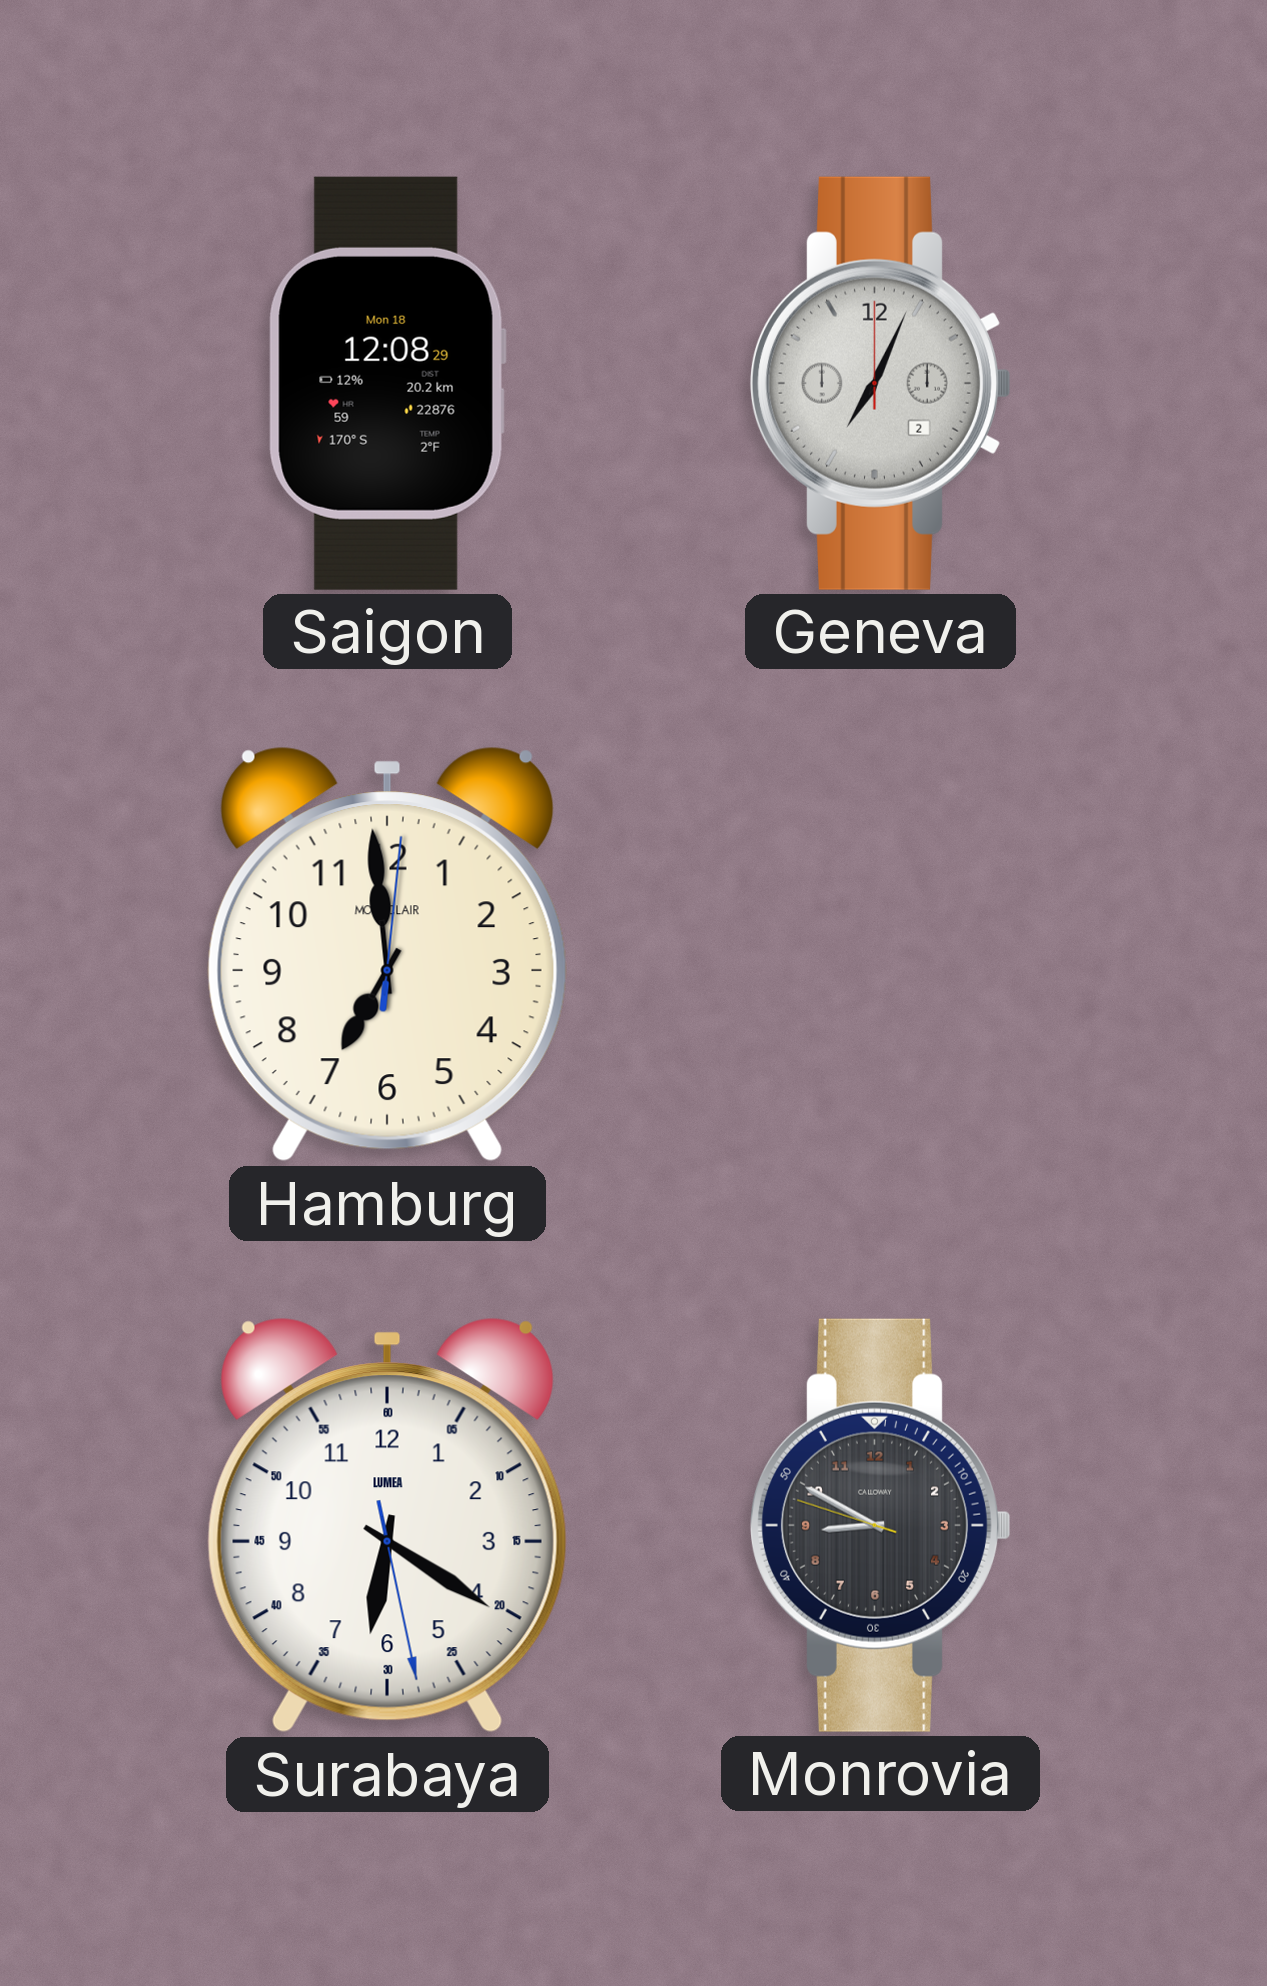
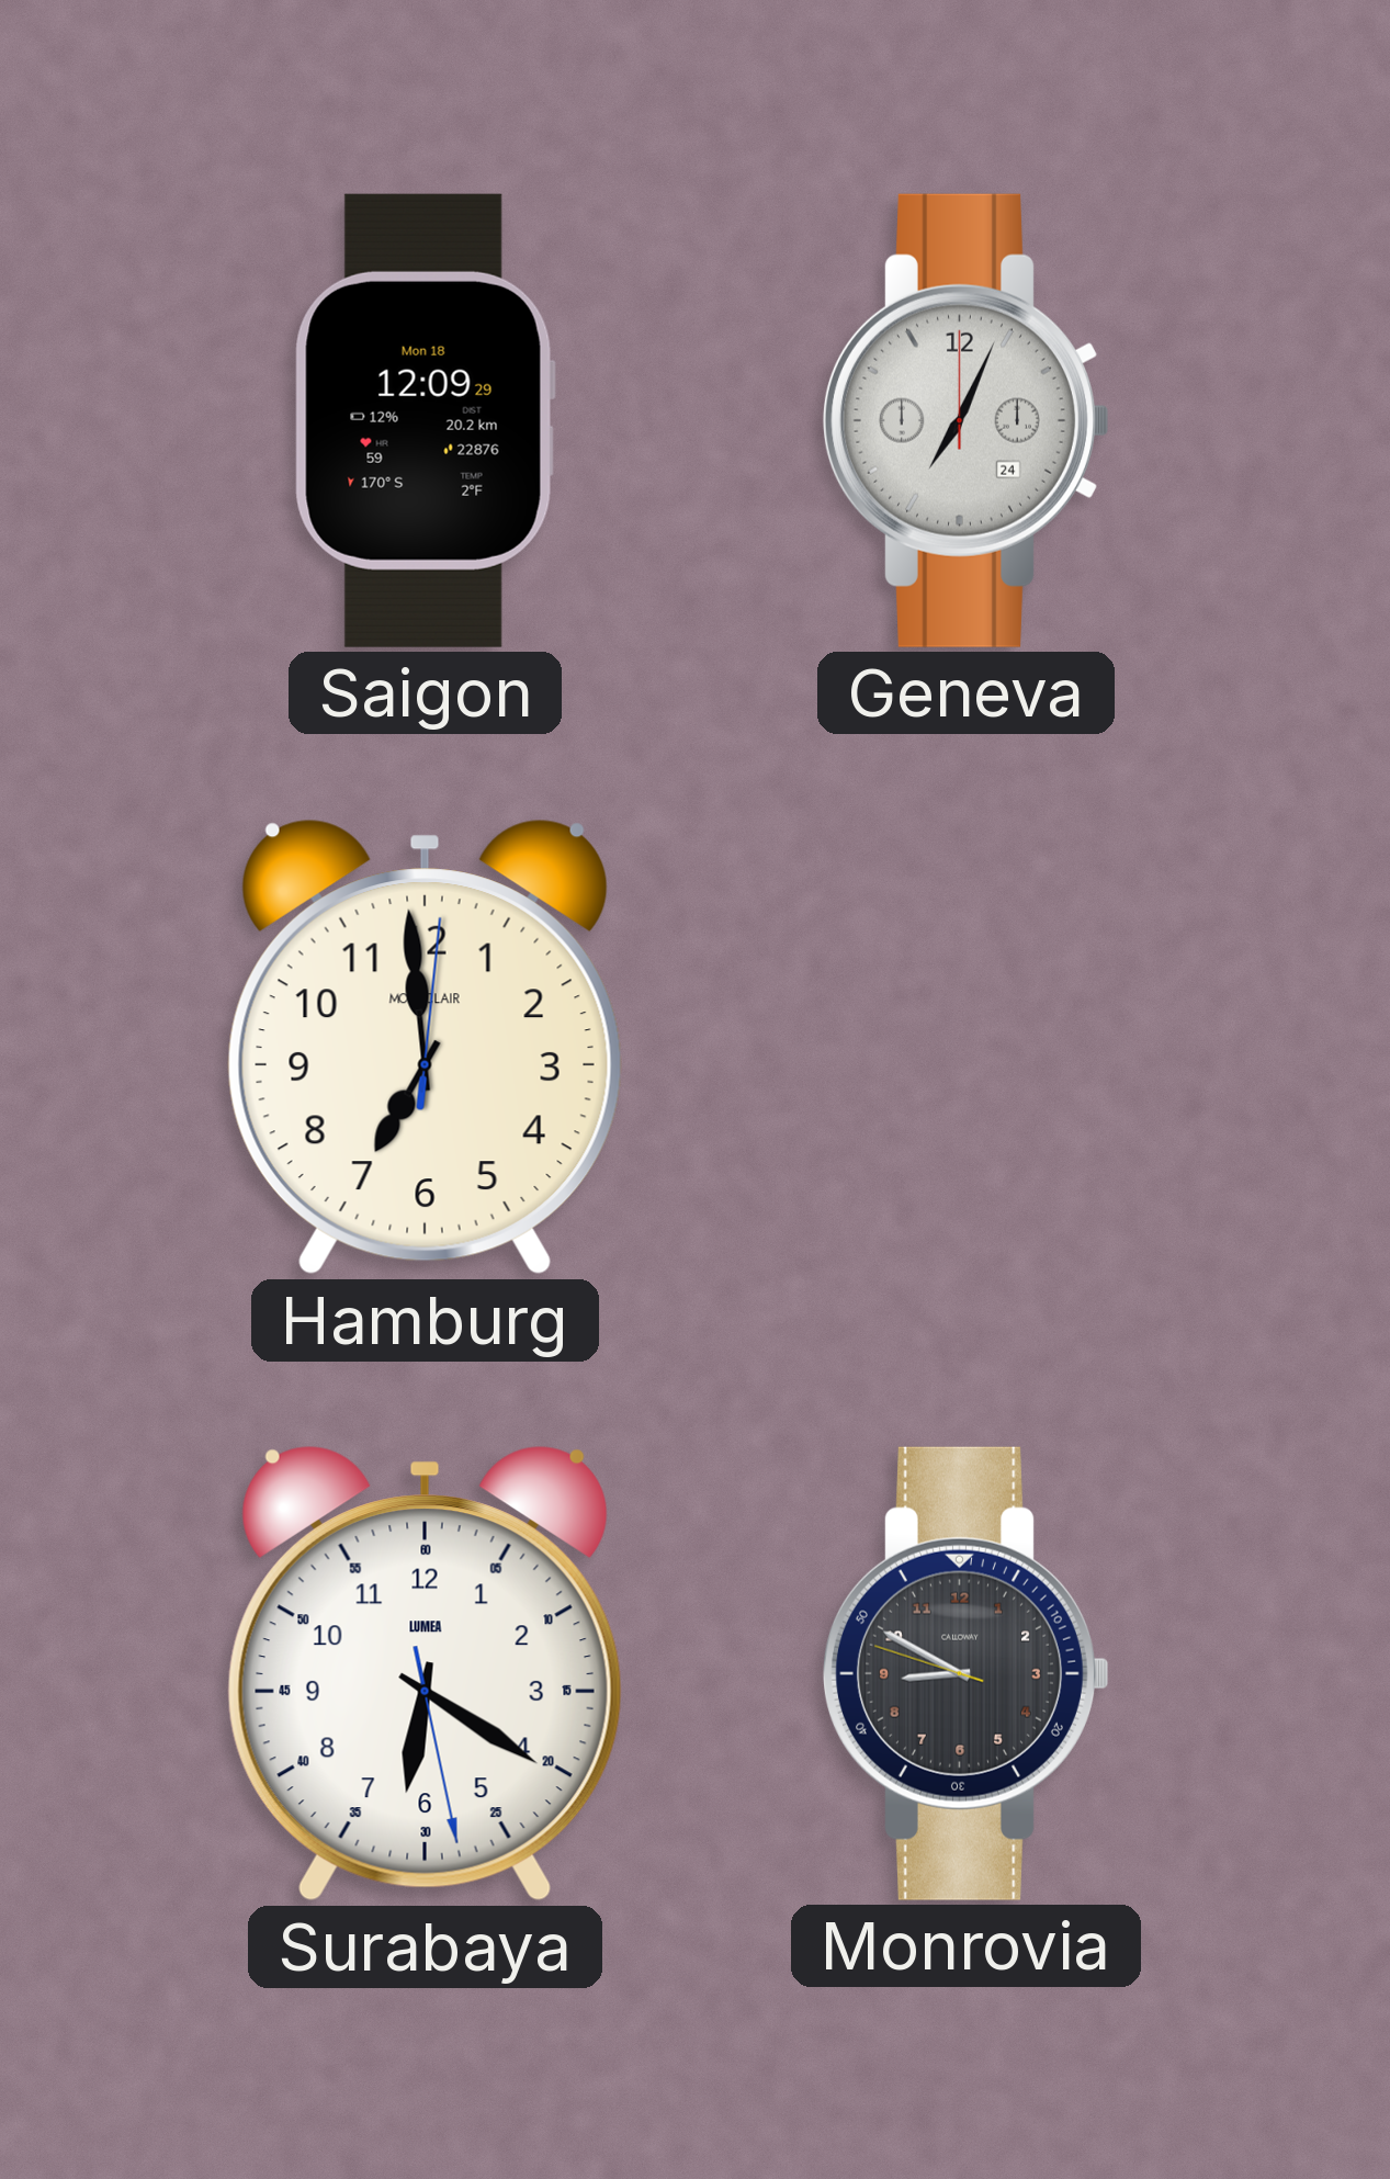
Saigon: 12:08 -> 12:09
Geneva date: 2 -> 24
